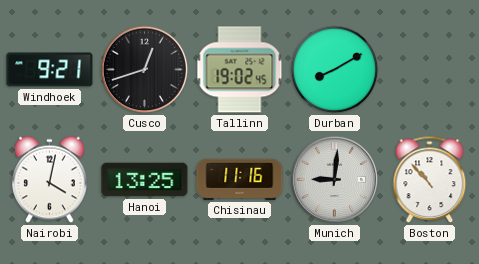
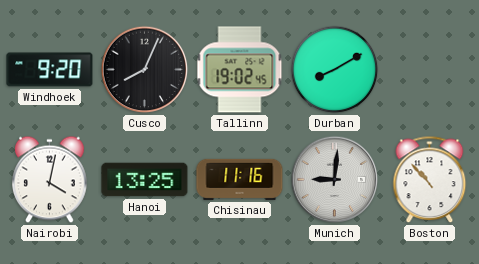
Windhoek: 9:21 -> 9:20
Cusco: 12:42 -> 8:04
